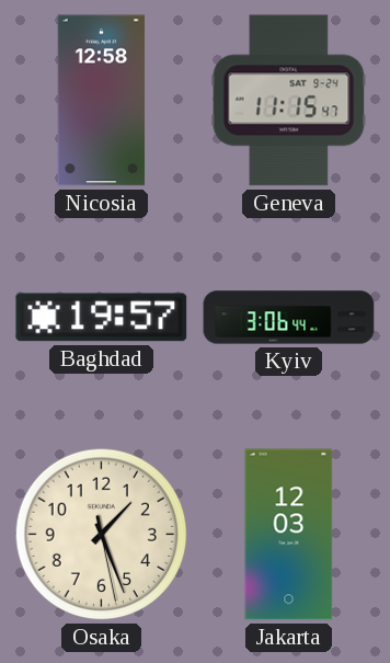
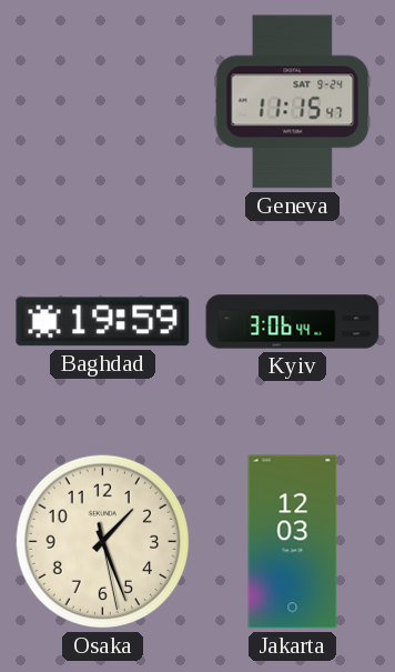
Nicosia: 12:58 -> none
Baghdad: 19:57 -> 19:59
